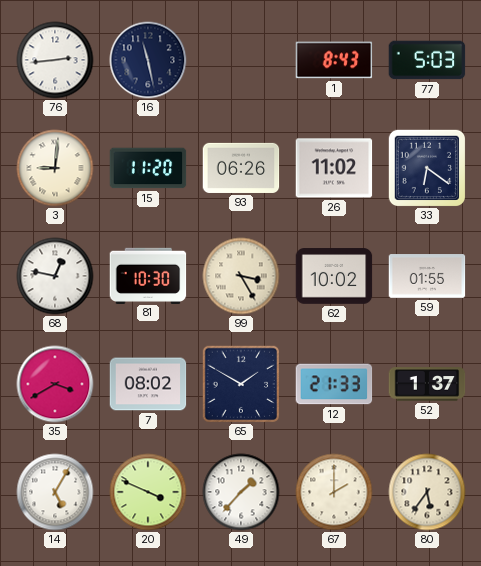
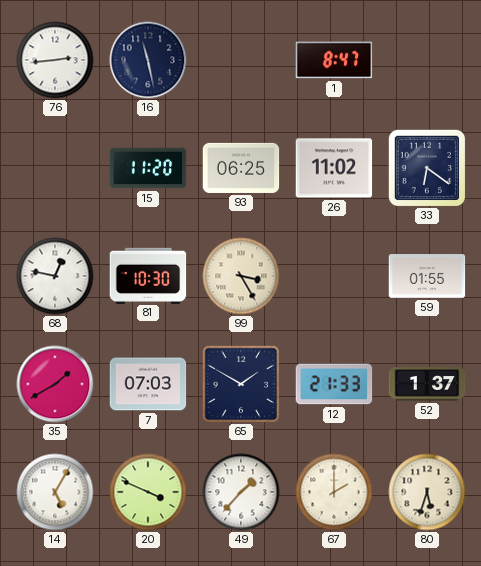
1: 8:43 -> 8:47
77: 5:03 -> none
3: 9:01 -> none
93: 06:26 -> 06:25
62: 10:02 -> none
35: 3:40 -> 1:40
7: 08:02 -> 07:03
80: 5:36 -> 5:33
